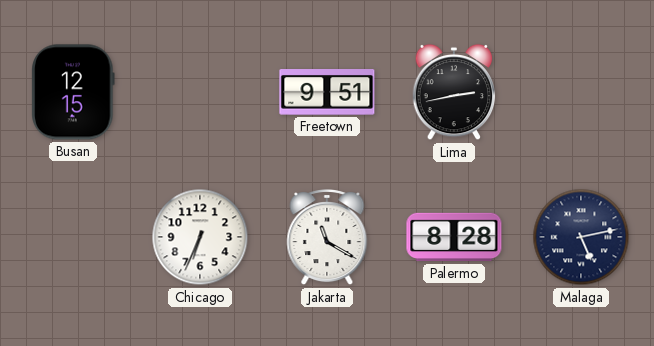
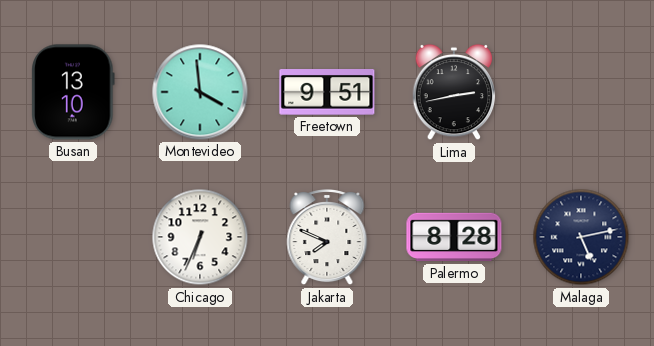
Busan: 12:15 -> 13:10
Montevideo: none -> 3:59
Jakarta: 11:20 -> 7:49
